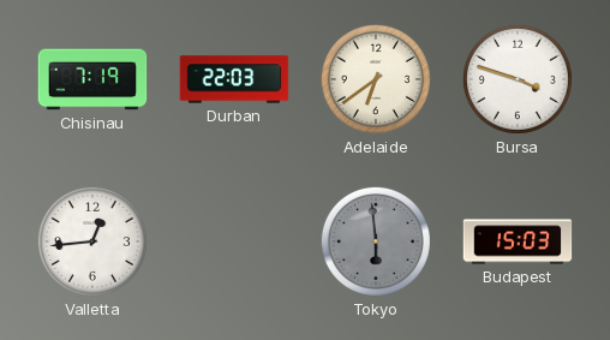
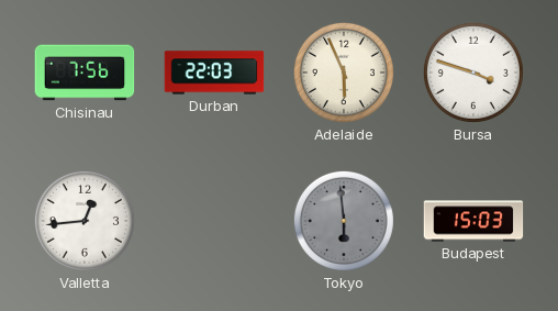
Chisinau: 7:19 -> 7:56
Adelaide: 6:39 -> 5:56
